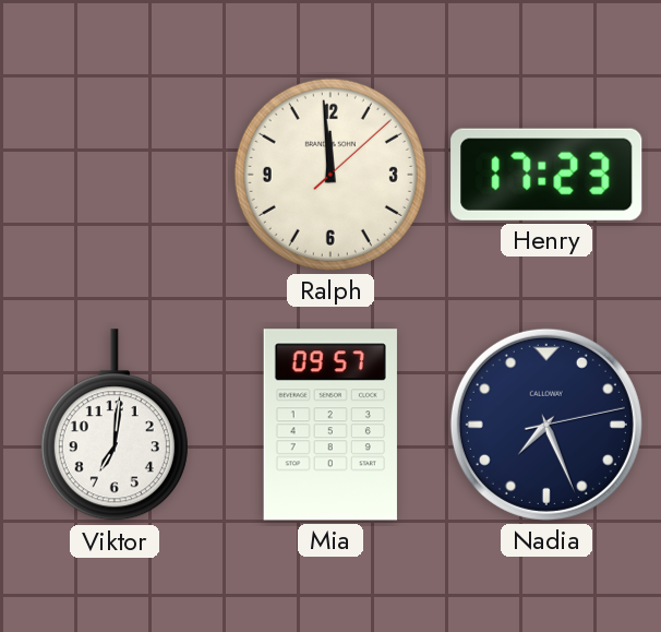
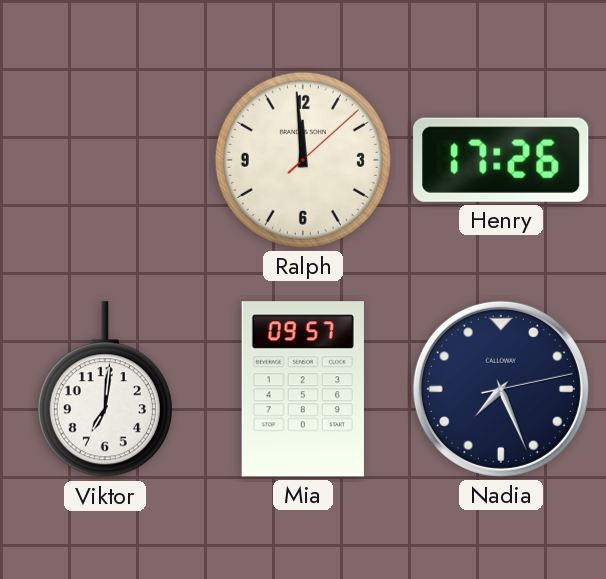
Henry: 17:23 -> 17:26
